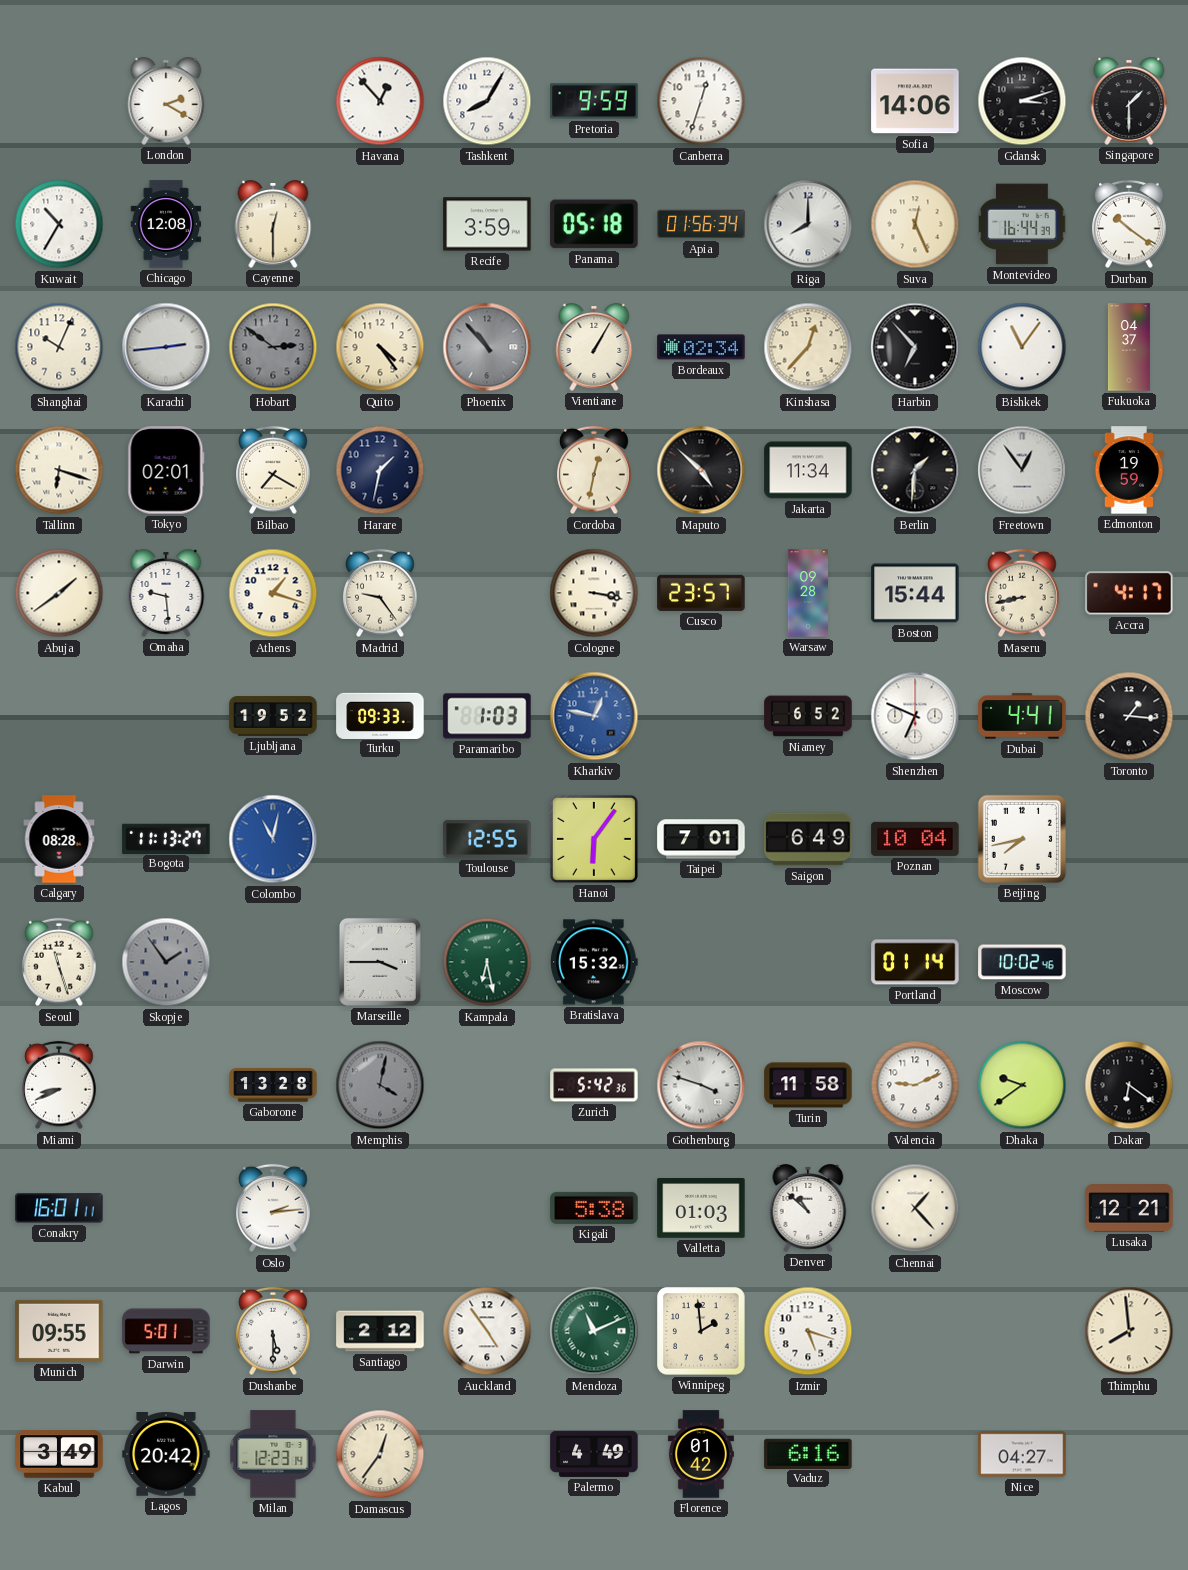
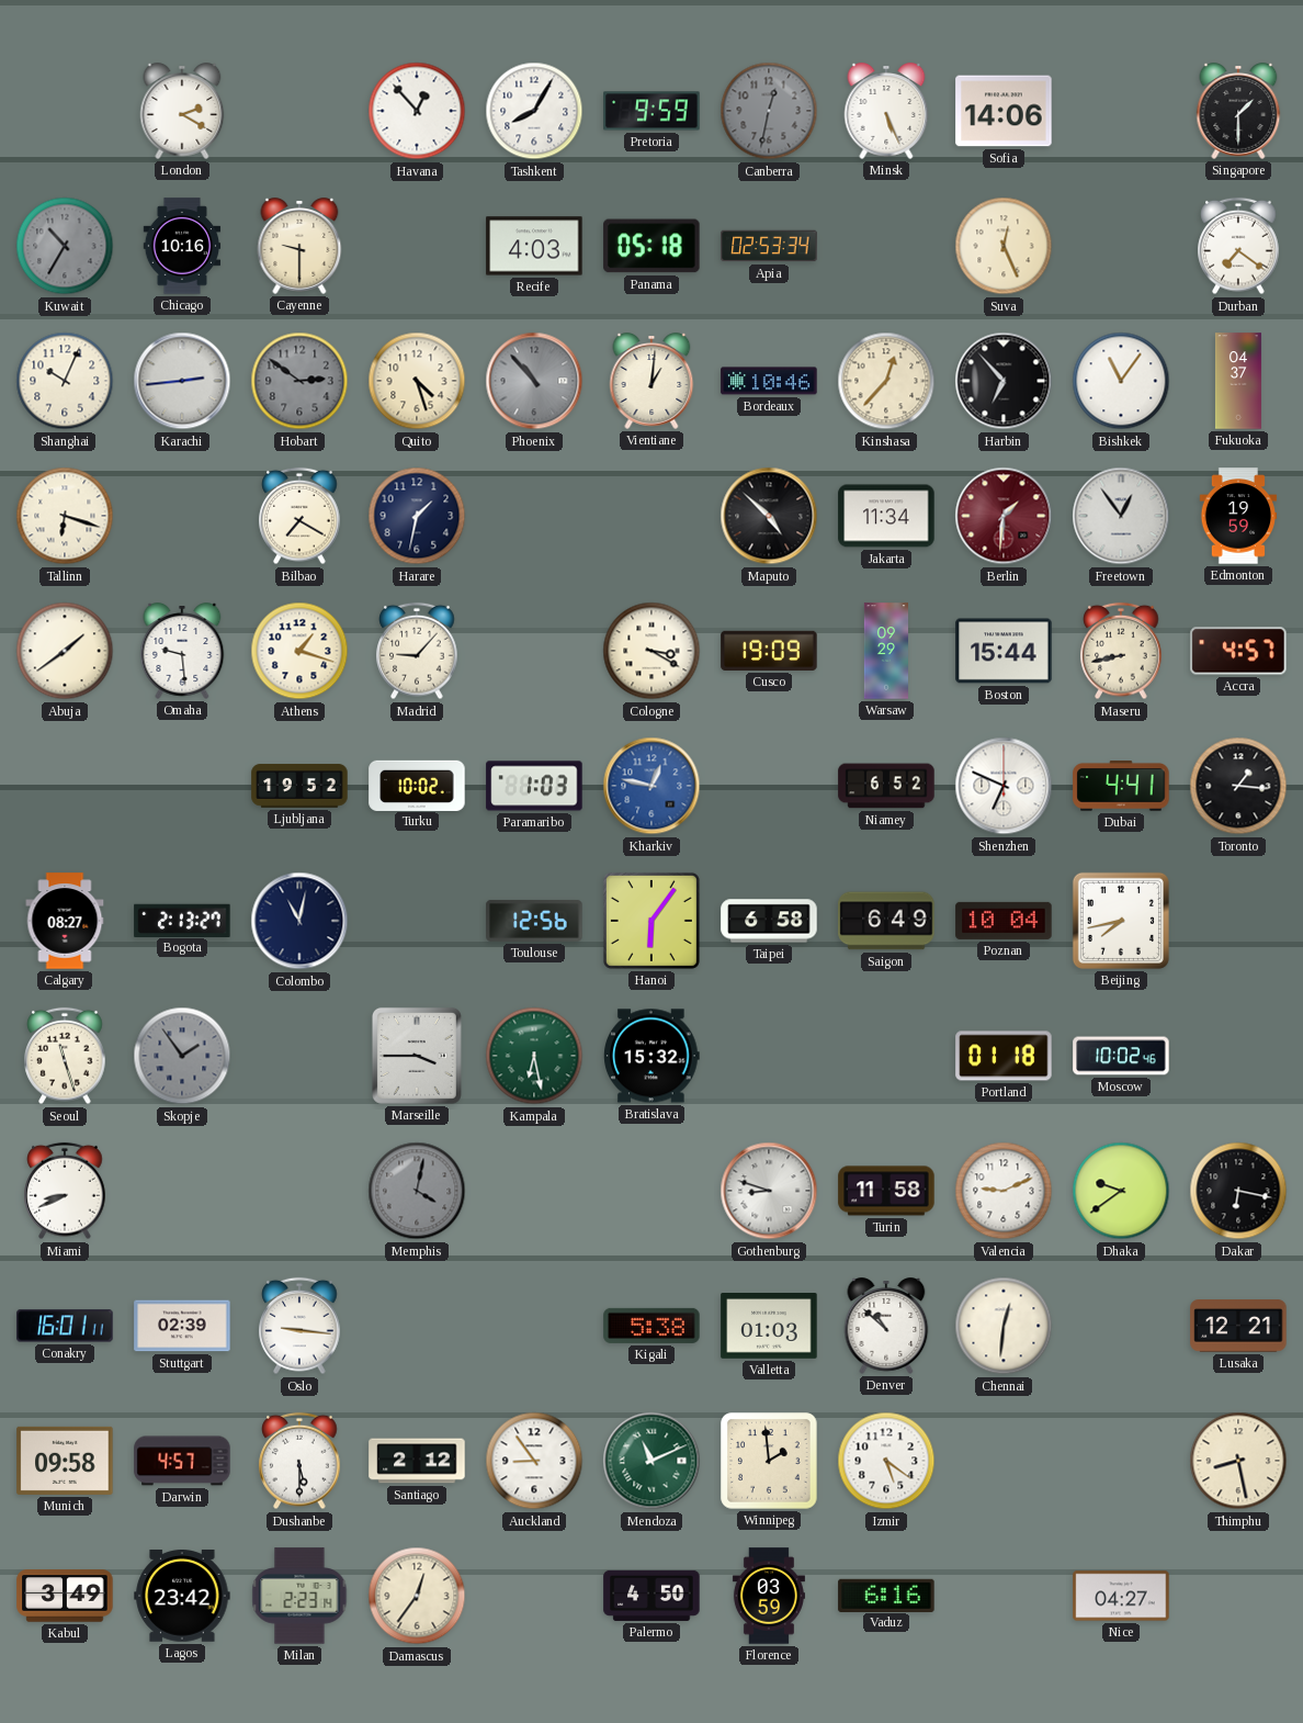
Canberra: 12:33 -> 12:32
Canberra dial: white -> grey
Minsk: none -> 5:26
Gdansk: 3:12 -> none
Kuwait dial: white -> grey
Chicago: 12:08 -> 10:16
Cayenne: 12:30 -> 9:30
Recife: 3:59 -> 4:03
Apia: 01:56 -> 02:53
Riga: 8:00 -> none
Montevideo: 16:44 -> none
Durban: 10:21 -> 7:21
Quito: 4:24 -> 4:27
Vientiane: 1:05 -> 1:01
Bordeaux: 02:34 -> 10:46
Tokyo: 02:01 -> none
Cordoba: 12:32 -> none
Berlin dial: black -> burgundy
Madrid: 9:24 -> 9:07
Cologne: 3:17 -> 3:20
Cusco: 23:57 -> 19:09
Warsaw: 09:28 -> 09:29
Accra: 4:17 -> 4:57
Turku: 09:33 -> 10:02
Calgary: 08:28 -> 08:27
Bogota: 11:13 -> 2:13
Colombo dial: blue -> navy
Toulouse: 12:55 -> 12:56
Taipei: 7:01 -> 6:58
Portland: 01:14 -> 01:18
Gaborone: 13:28 -> none
Zurich: 5:42 -> none
Gothenburg: 3:48 -> 8:48
Dakar: 6:21 -> 6:17
Stuttgart: none -> 02:39
Oslo: 2:14 -> 9:16
Chennai: 1:23 -> 12:31
Munich: 09:55 -> 09:58
Darwin: 5:01 -> 4:57
Auckland: 4:54 -> 8:54
Izmir: 5:18 -> 5:21
Thimphu: 7:59 -> 8:28
Lagos: 20:42 -> 23:42
Milan: 12:23 -> 2:23
Palermo: 4:49 -> 4:50
Florence: 01:42 -> 03:59
